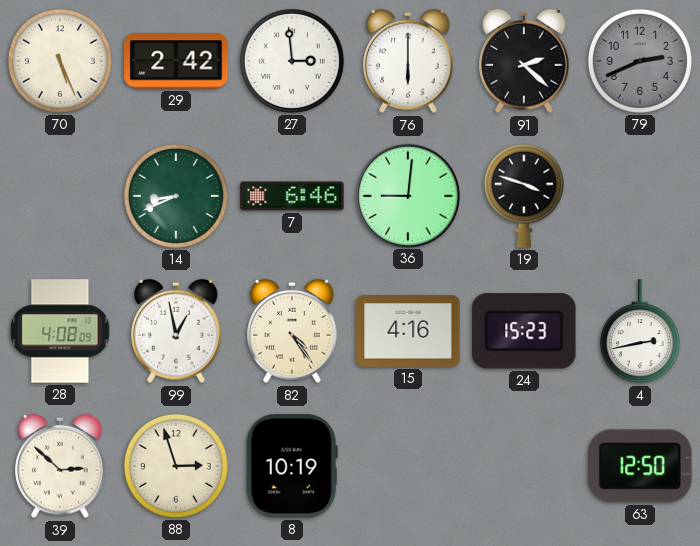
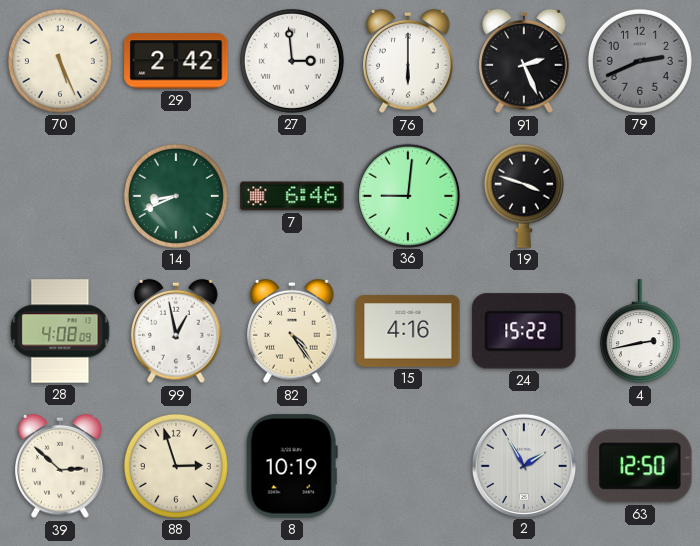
91: 2:22 -> 2:26
24: 15:23 -> 15:22
2: none -> 1:55
